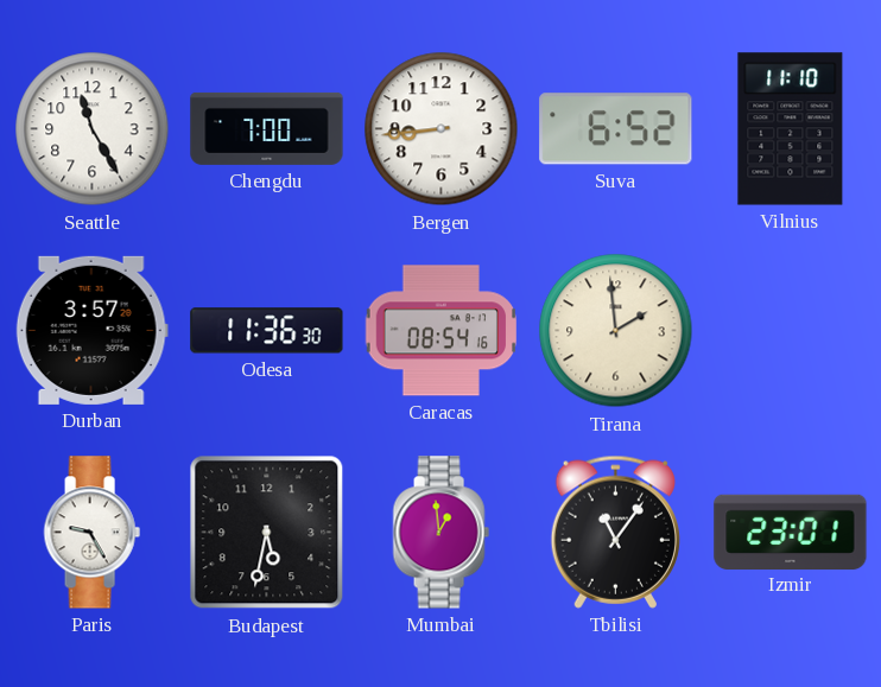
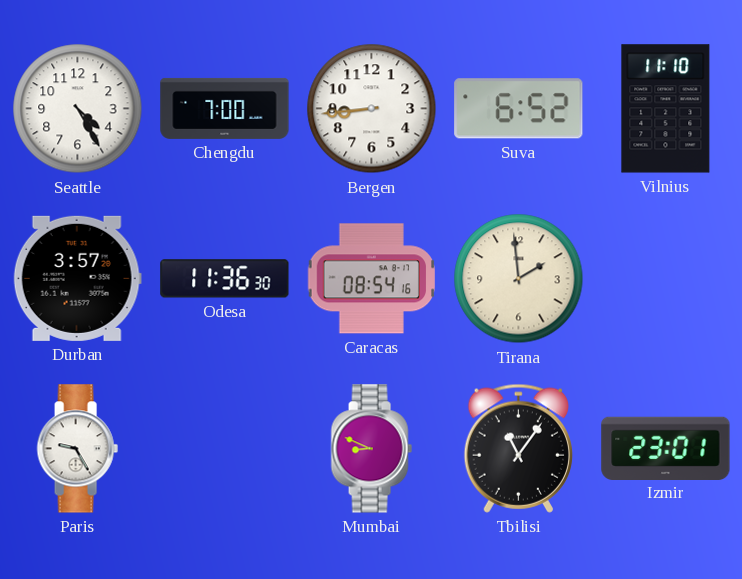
Seattle: 11:25 -> 4:25
Budapest: 5:32 -> none
Mumbai: 12:59 -> 8:49
